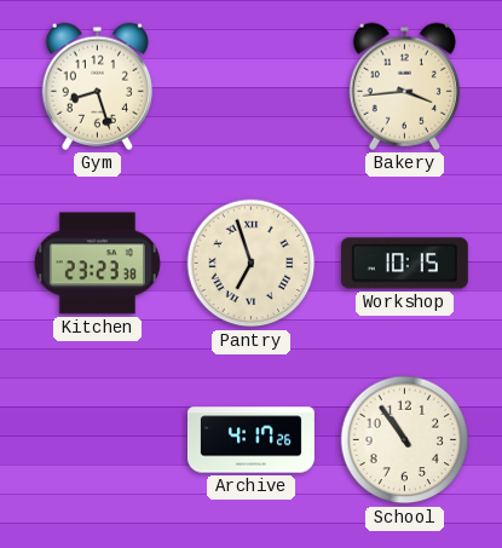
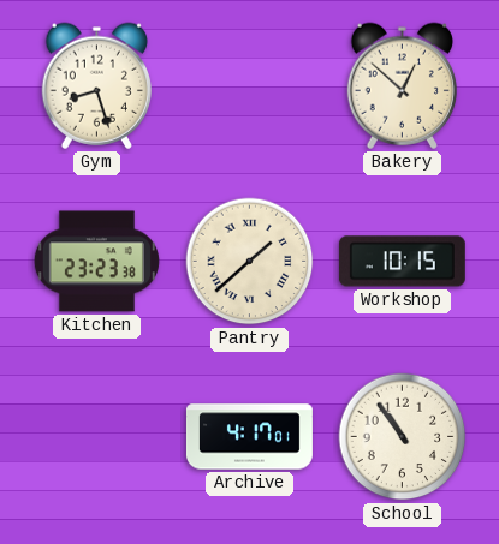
Bakery: 3:44 -> 12:52
Pantry: 6:57 -> 1:38
Archive: 4:17:26 -> 4:17:01
